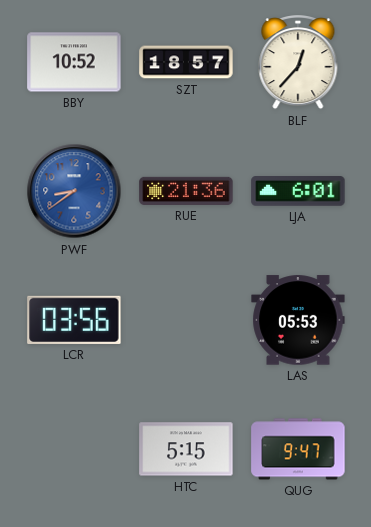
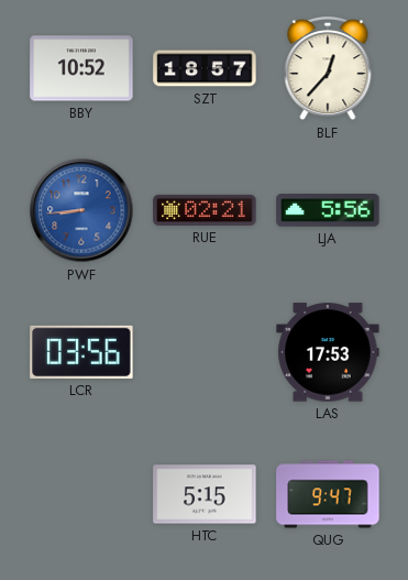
PWF: 8:39 -> 8:44
RUE: 21:36 -> 02:21
LJA: 6:01 -> 5:56
LAS: 05:53 -> 17:53
